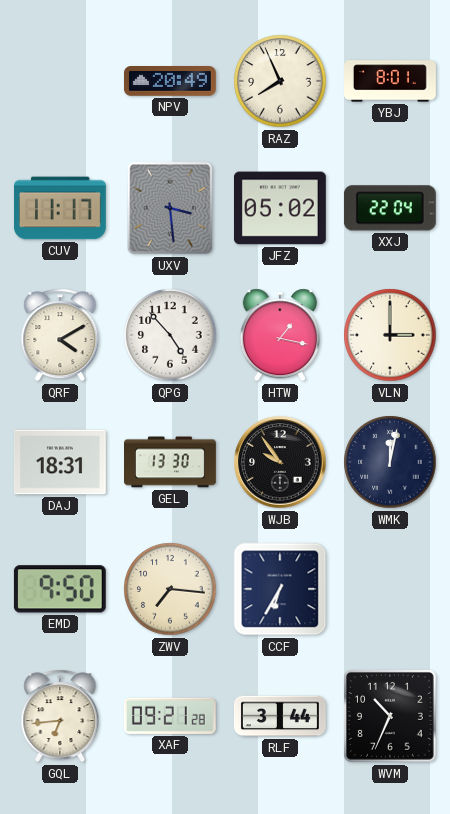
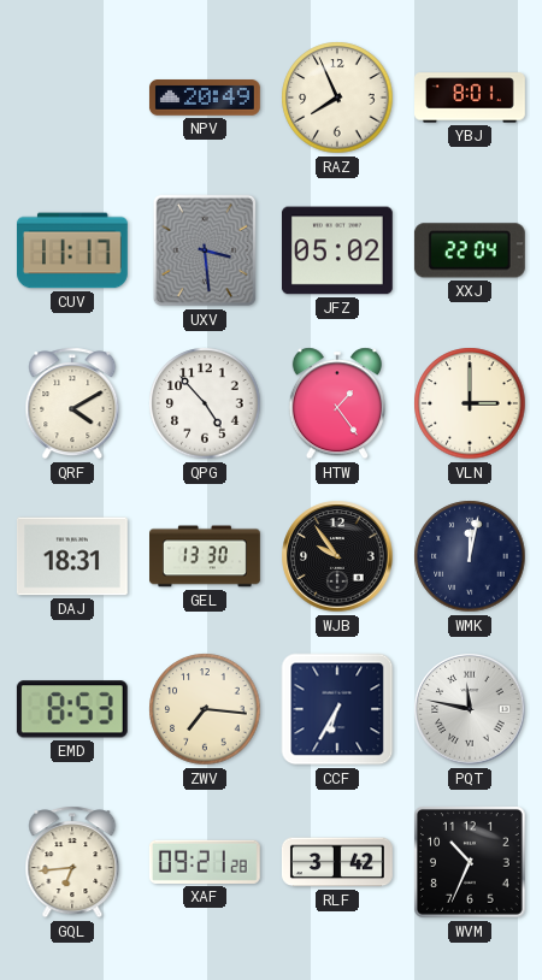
HTW: 1:17 -> 1:24
EMD: 9:50 -> 8:53
PQT: none -> 11:47
RLF: 3:44 -> 3:42
